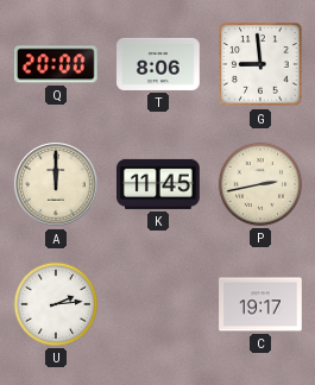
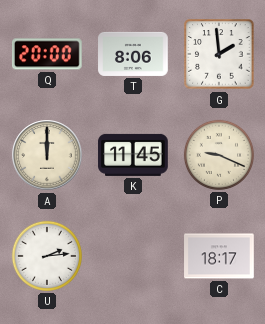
G: 8:59 -> 1:59
P: 2:43 -> 9:19
C: 19:17 -> 18:17
